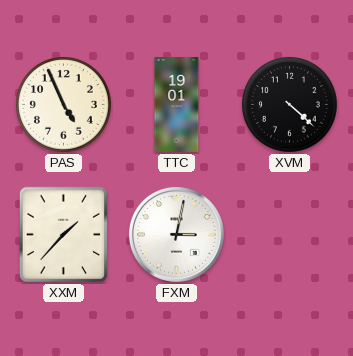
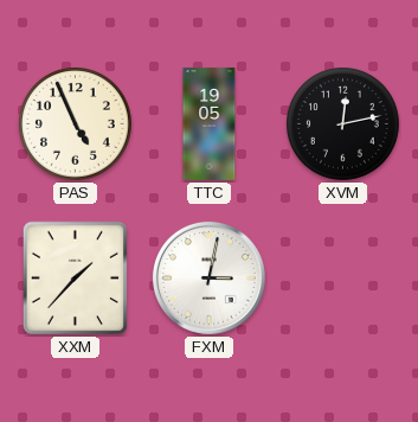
TTC: 19:01 -> 19:05
XVM: 4:22 -> 12:13
